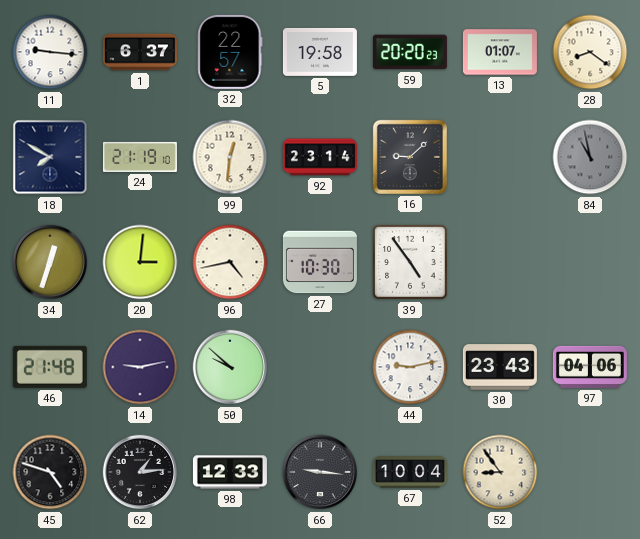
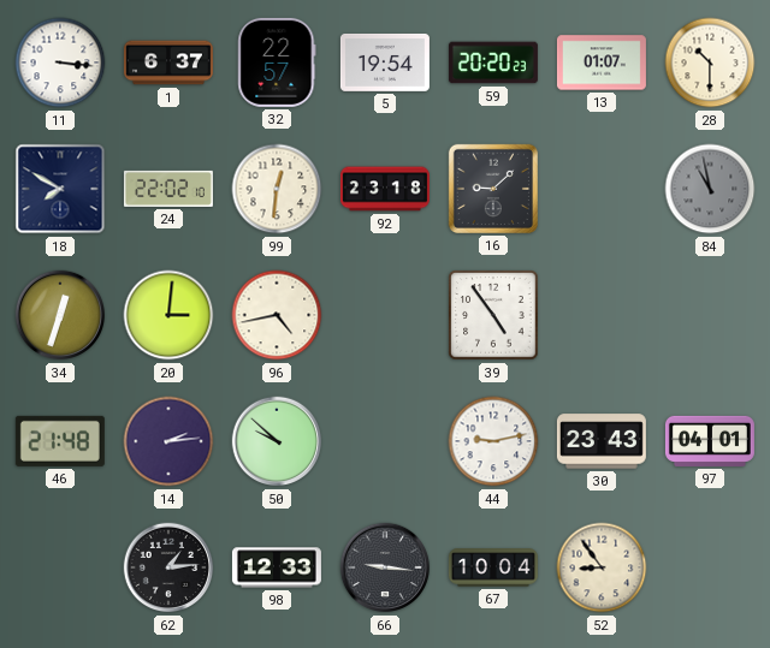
11: 9:16 -> 3:16
5: 19:58 -> 19:54
28: 8:21 -> 10:30
24: 21:19 -> 22:02
92: 23:14 -> 23:18
27: 10:30 -> none
14: 9:13 -> 2:14
97: 04:06 -> 04:01
45: 4:48 -> none
